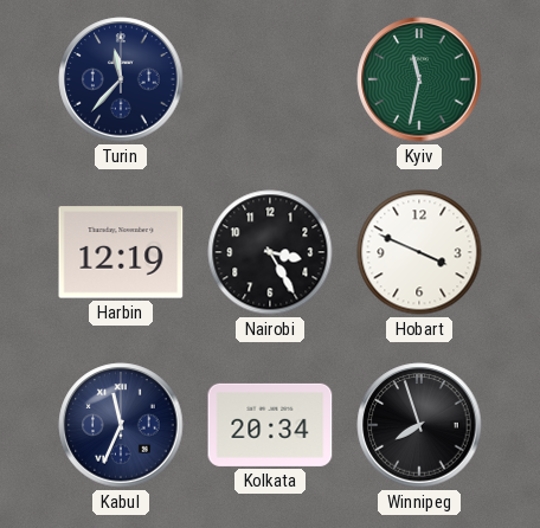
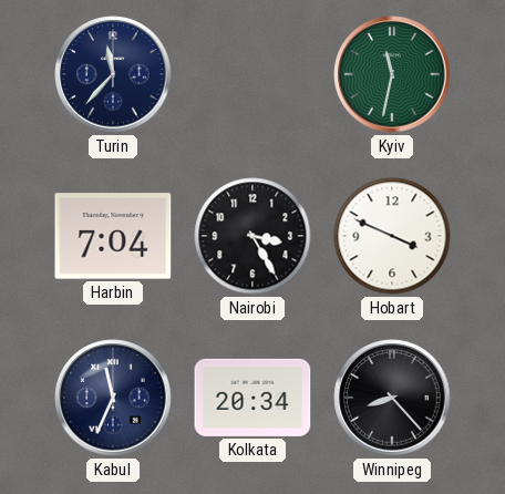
Harbin: 12:19 -> 7:04
Winnipeg: 7:57 -> 8:23
